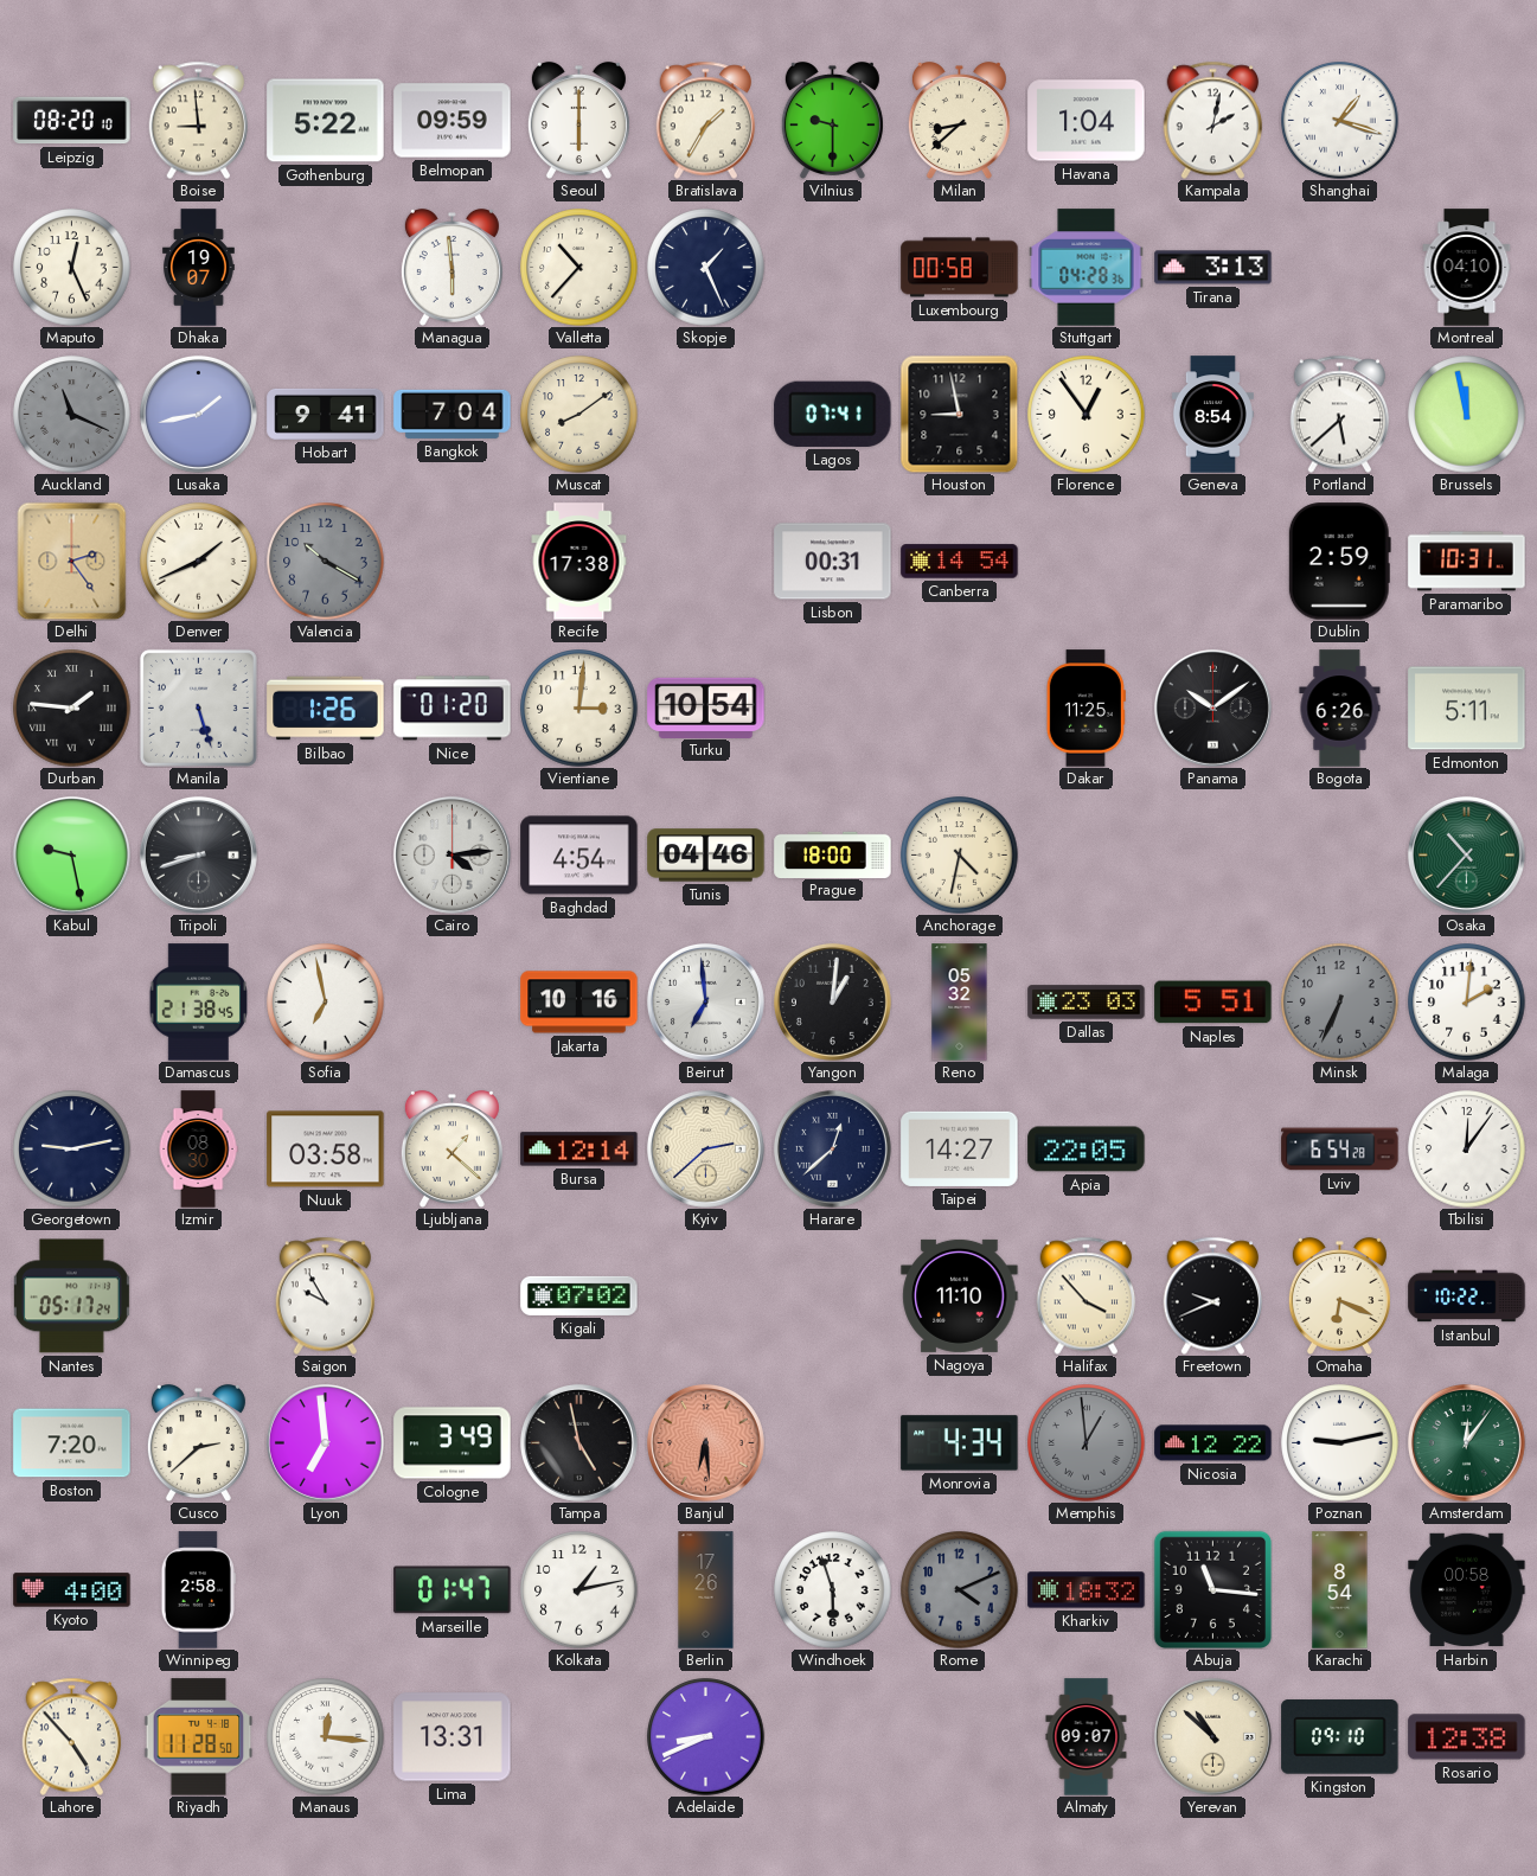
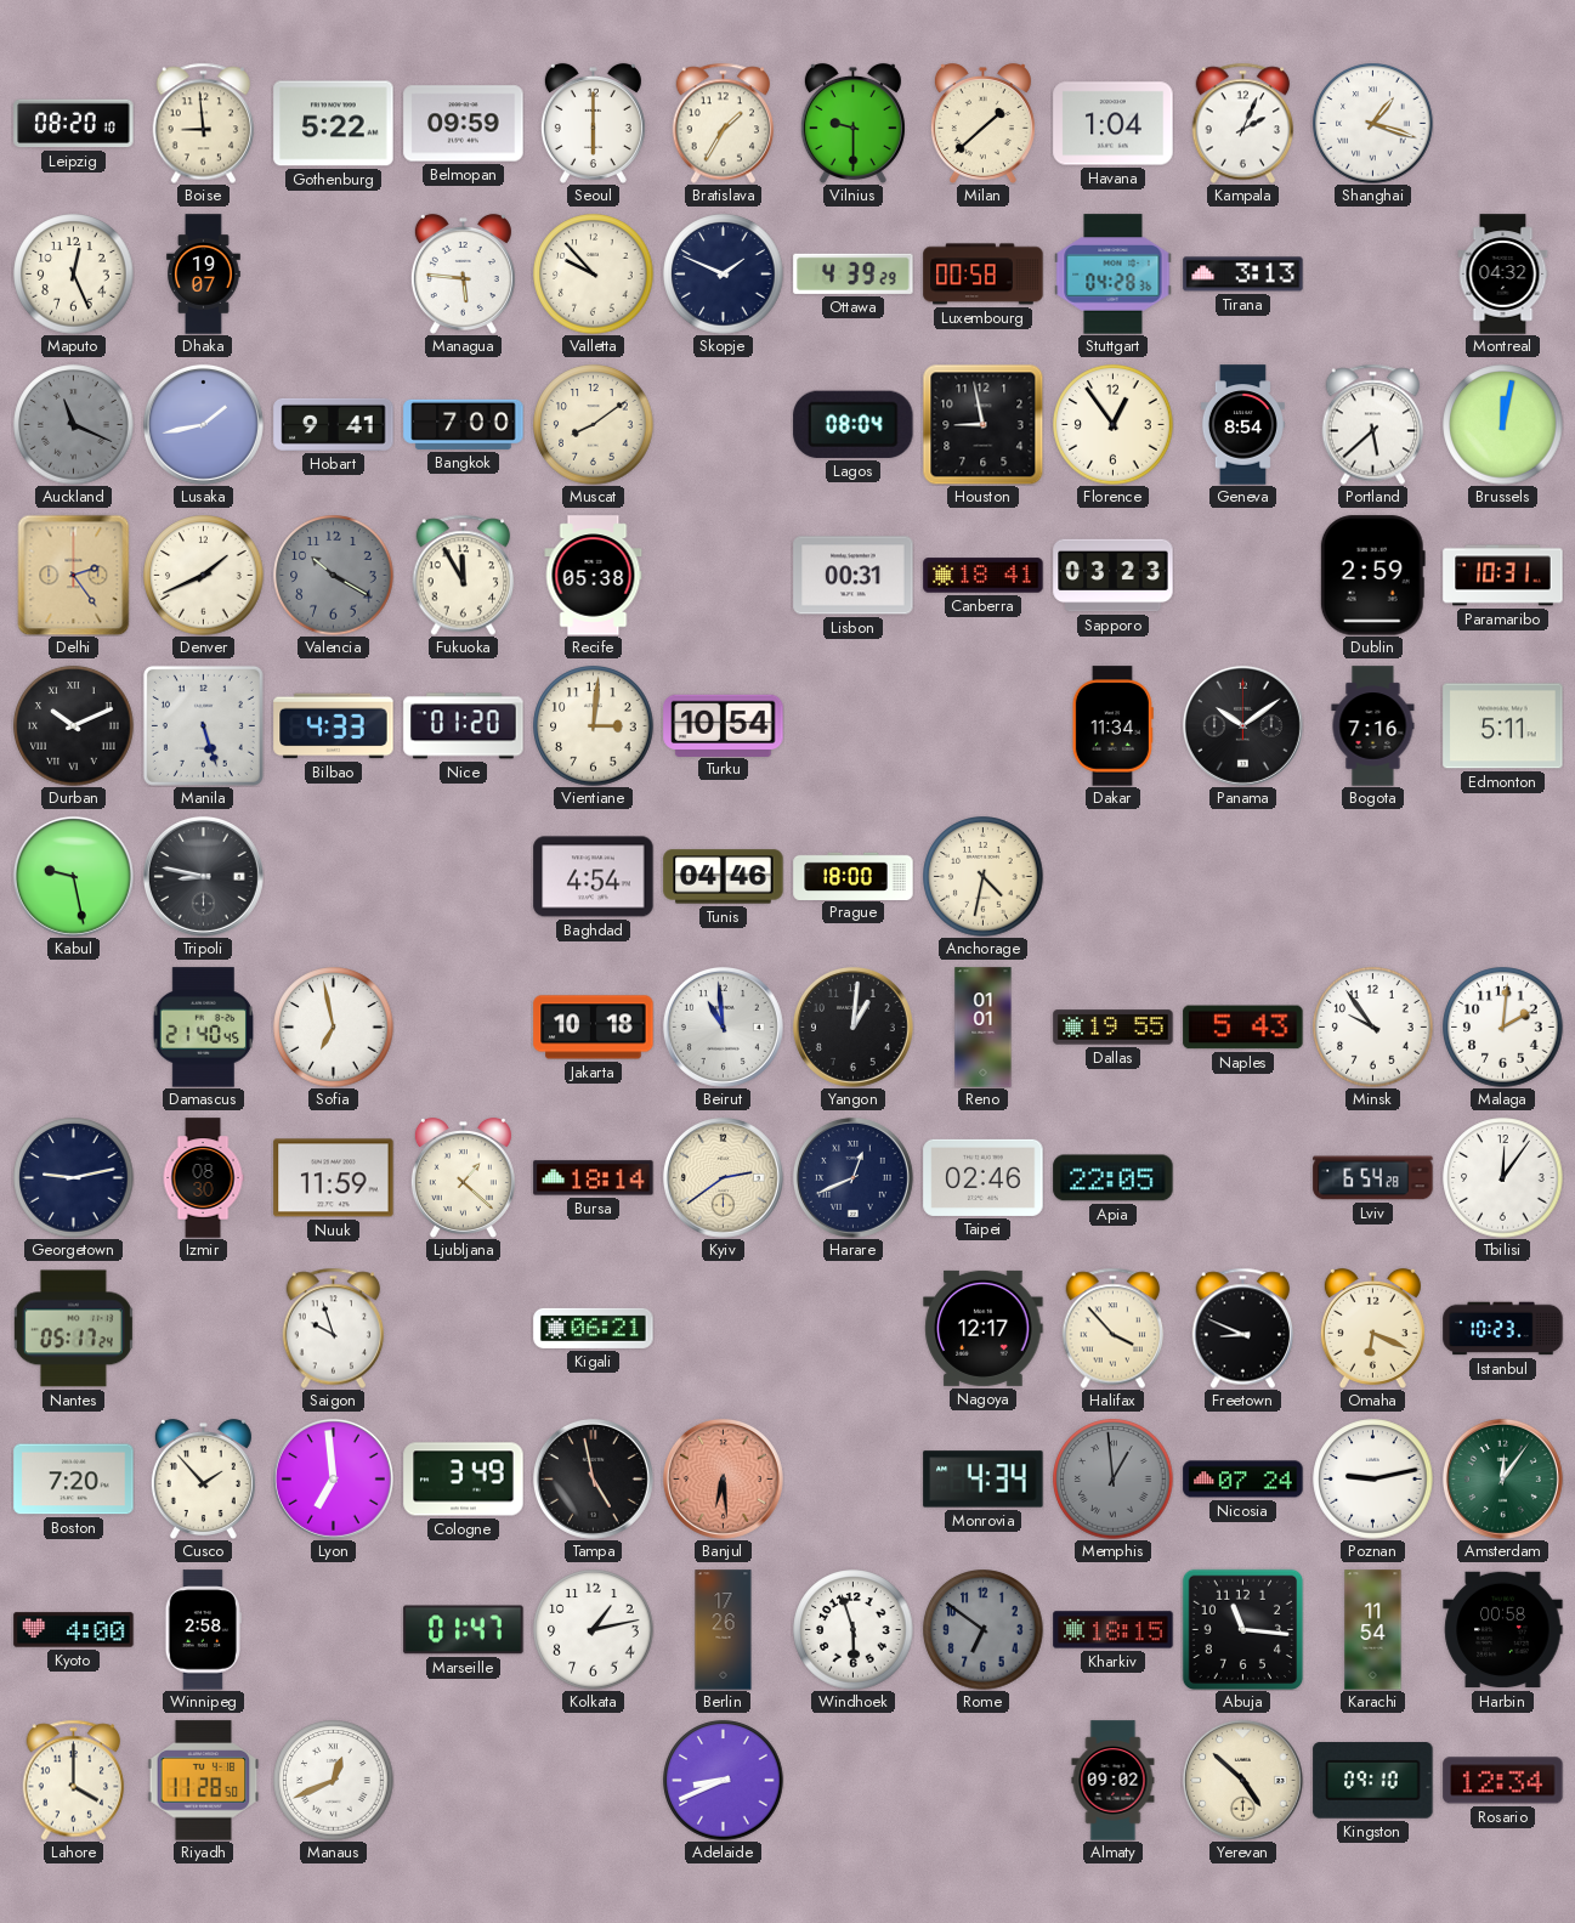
Milan: 8:38 -> 1:38
Kampala: 2:02 -> 2:04
Managua: 5:59 -> 5:46
Valletta: 10:37 -> 9:53
Skopje: 1:26 -> 1:49
Ottawa: none -> 4:39
Montreal: 04:10 -> 04:32
Bangkok: 7:04 -> 7:00
Lagos: 07:41 -> 08:04
Brussels: 11:58 -> 12:02
Fukuoka: none -> 11:55
Recife: 17:38 -> 05:38
Canberra: 14:54 -> 18:41
Sapporo: none -> 03:23
Durban: 1:46 -> 10:11
Bilbao: 1:26 -> 4:33
Dakar: 11:25 -> 11:34
Bogota: 6:26 -> 7:16
Tripoli: 8:42 -> 8:47
Cairo: 4:14 -> none
Osaka: 10:37 -> none
Damascus: 21:38 -> 21:40
Jakarta: 10:16 -> 10:18
Beirut: 6:59 -> 10:59
Reno: 05:32 -> 01:01
Dallas: 23:03 -> 19:55
Naples: 5:51 -> 5:43
Minsk: 6:34 -> 9:54
Minsk dial: grey -> white
Nuuk: 03:58 -> 11:59
Bursa: 12:14 -> 18:14
Kyiv: 2:38 -> 2:39
Harare: 12:38 -> 12:41
Taipei: 14:27 -> 02:46
Saigon: 9:55 -> 9:57
Kigali: 07:02 -> 06:21
Nagoya: 11:10 -> 12:17
Freetown: 9:41 -> 8:49
Istanbul: 10:22 -> 10:23
Cusco: 2:38 -> 1:53
Nicosia: 12:22 -> 07:24
Rome: 4:11 -> 6:51
Kharkiv: 18:32 -> 18:15
Karachi: 8:54 -> 11:54
Lahore: 4:53 -> 4:00
Manaus: 12:16 -> 12:41
Lima: 13:31 -> none
Almaty: 09:07 -> 09:02
Yerevan: 10:52 -> 4:52
Rosario: 12:38 -> 12:34
